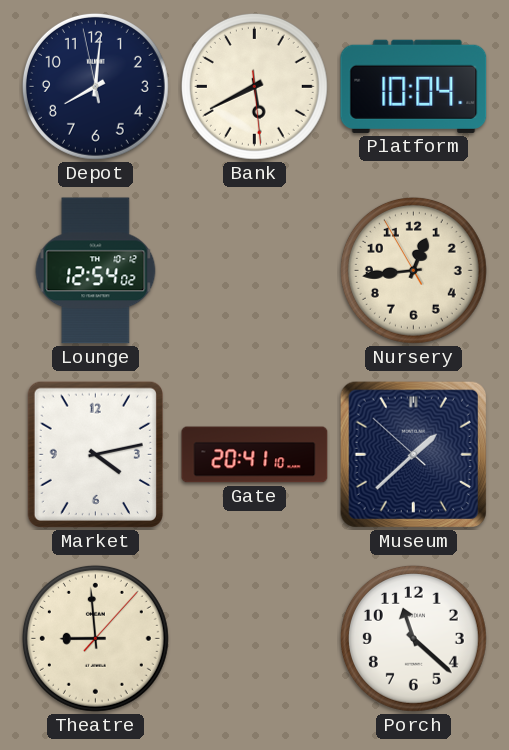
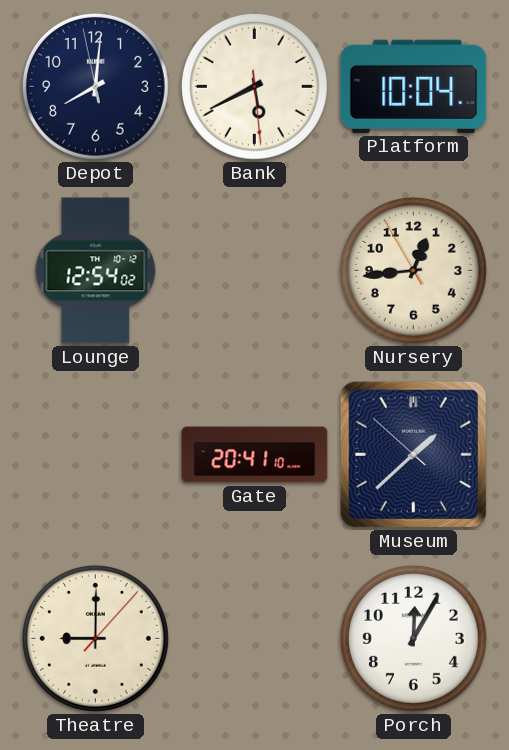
Market: 4:13 -> none
Theatre: 8:59 -> 9:00
Porch: 11:22 -> 12:05
